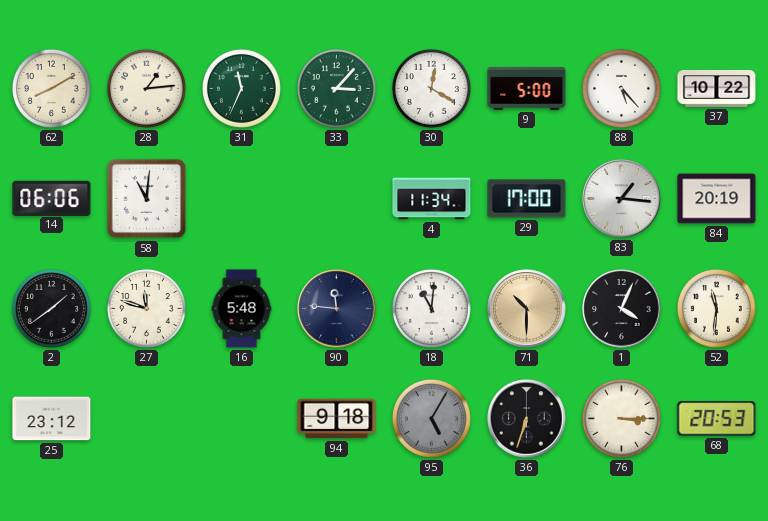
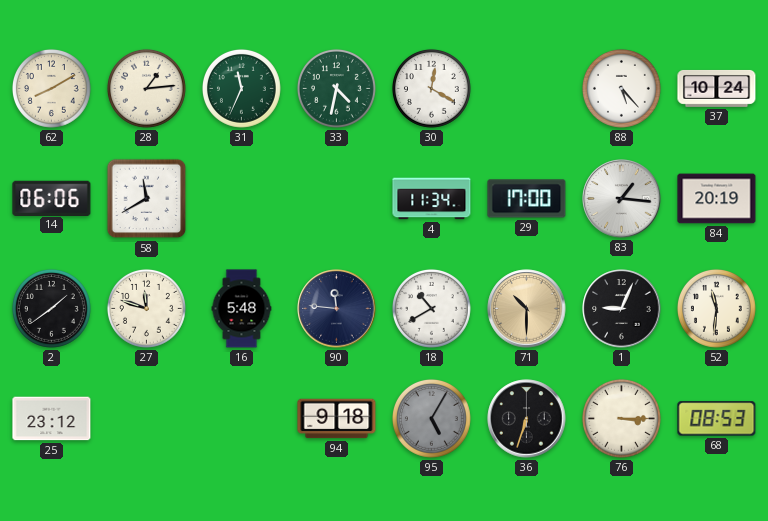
33: 3:07 -> 4:32
9: 5:00 -> none
37: 10:22 -> 10:24
58: 11:01 -> 11:40
18: 11:01 -> 10:40
1: 4:04 -> 9:04
68: 20:53 -> 08:53
